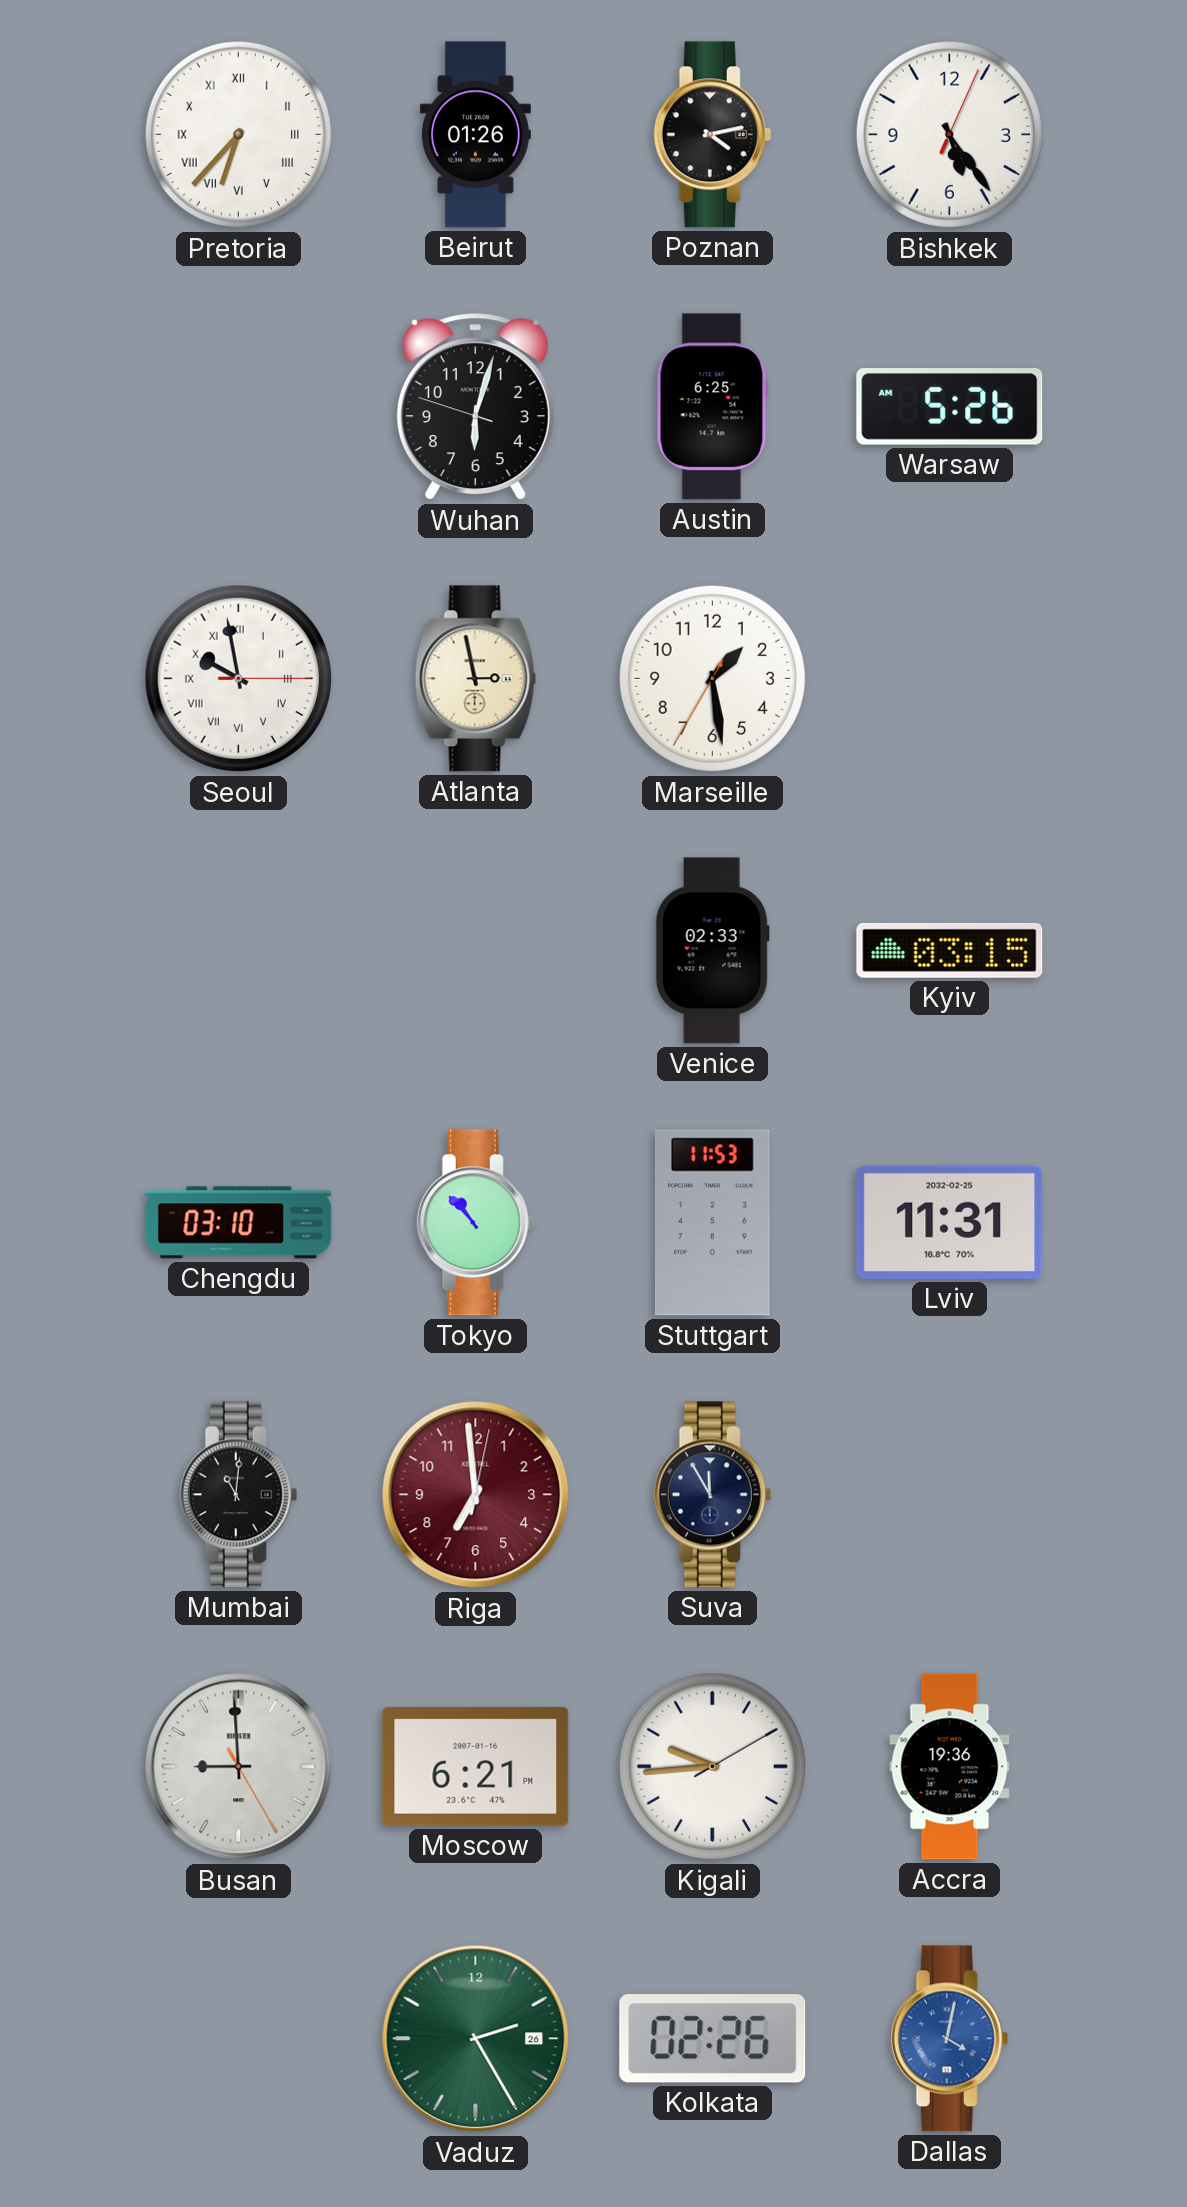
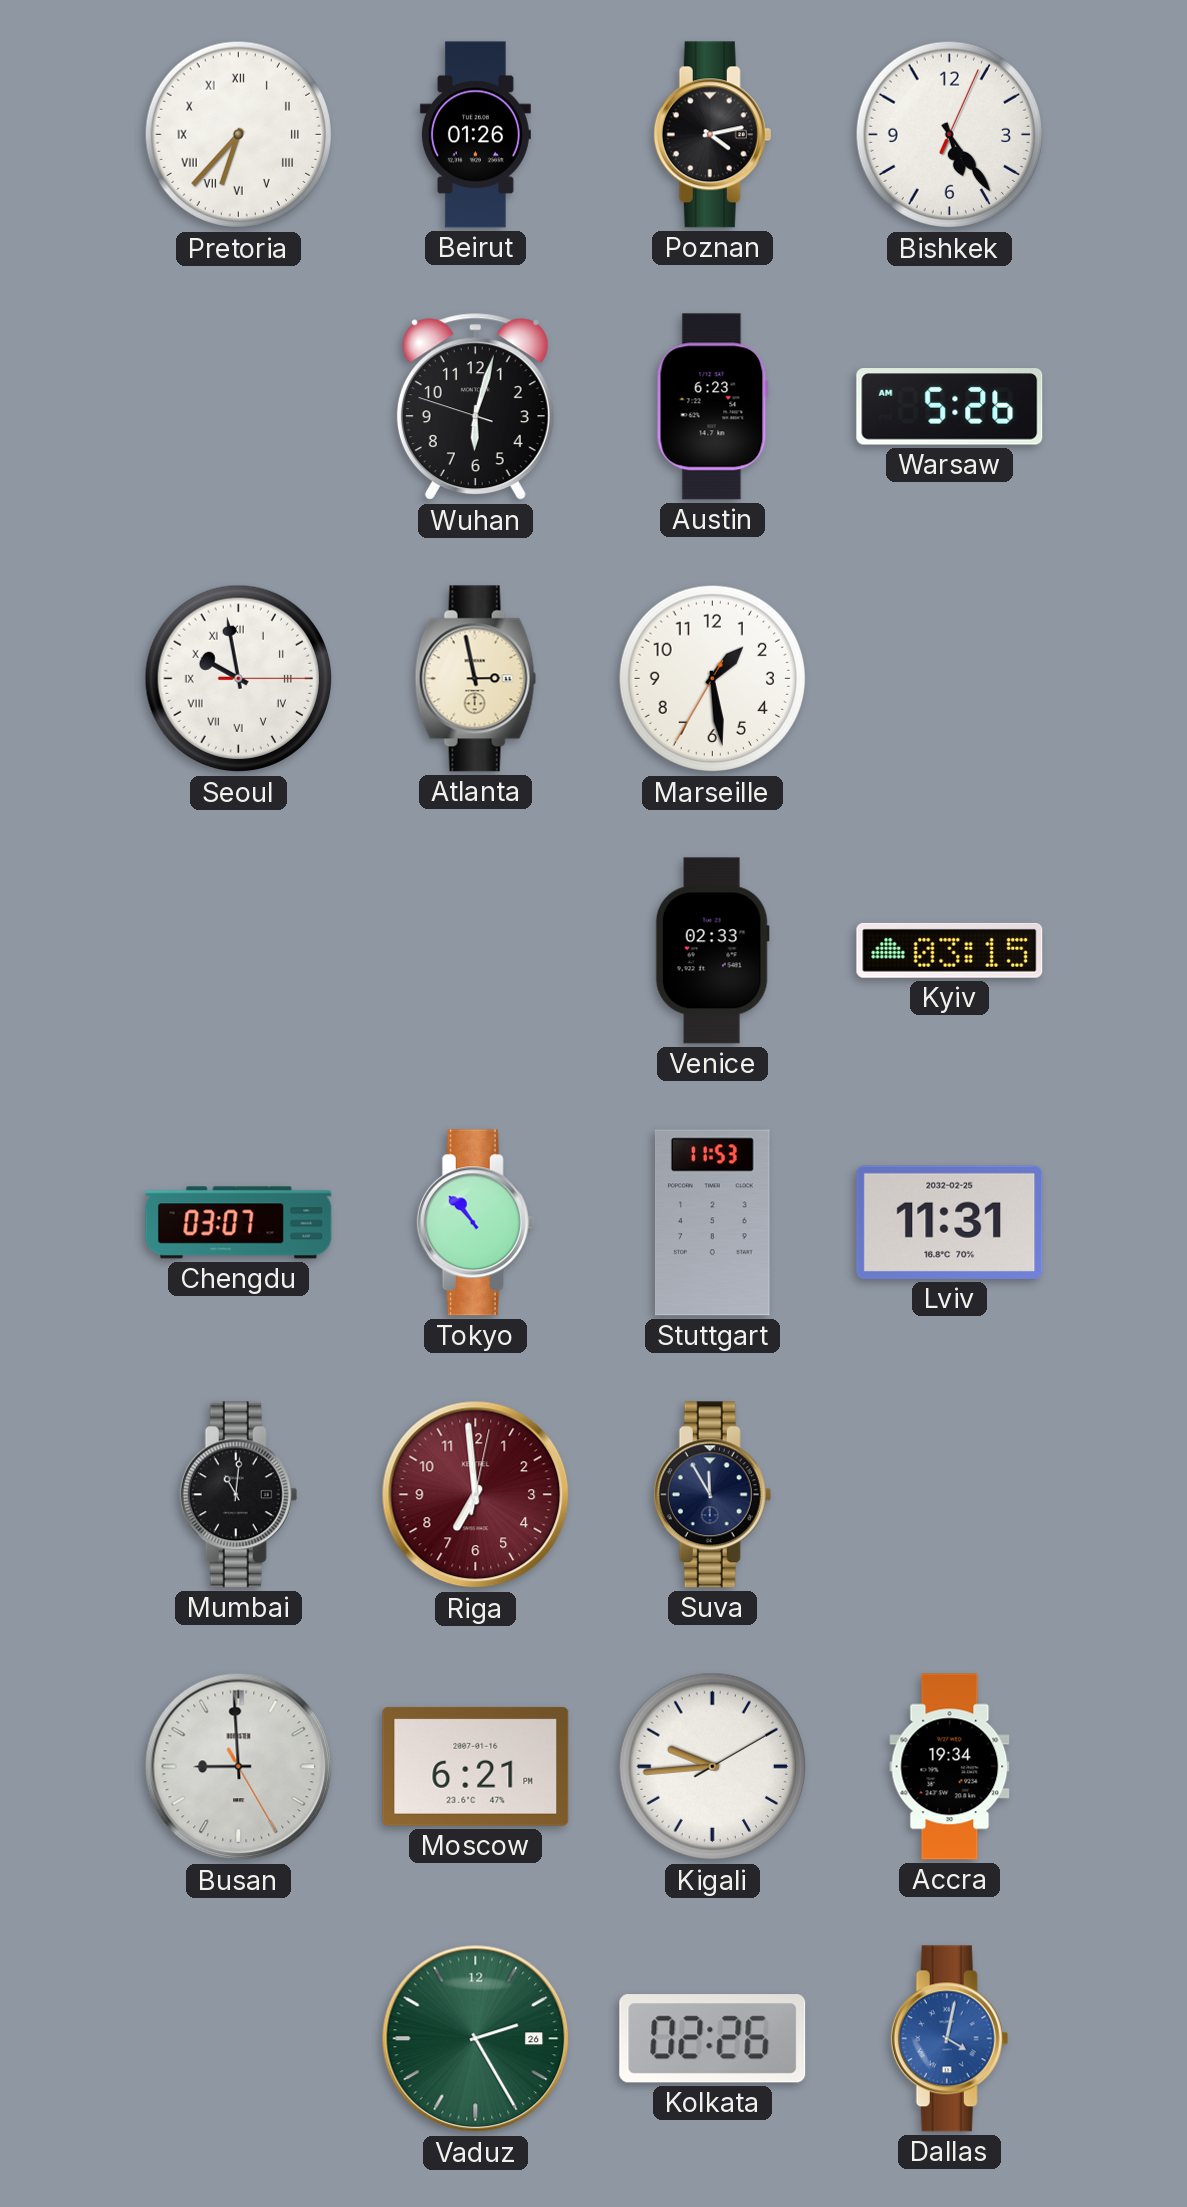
Austin: 6:25 -> 6:23
Chengdu: 03:10 -> 03:07
Accra: 19:36 -> 19:34
